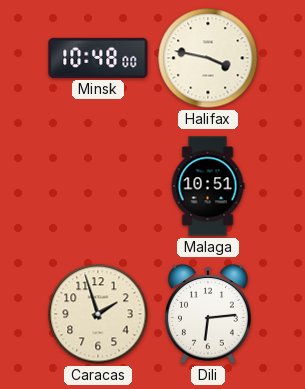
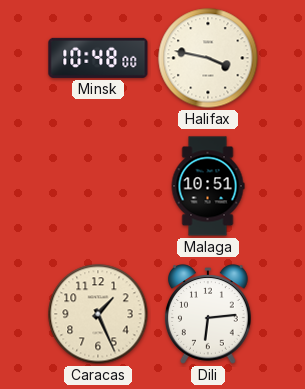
Caracas: 1:57 -> 1:26
